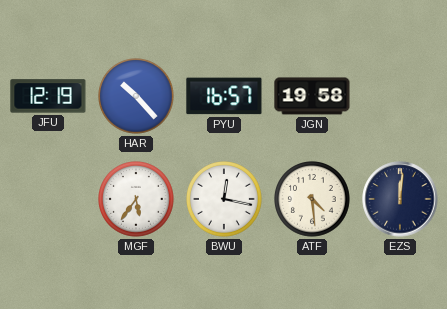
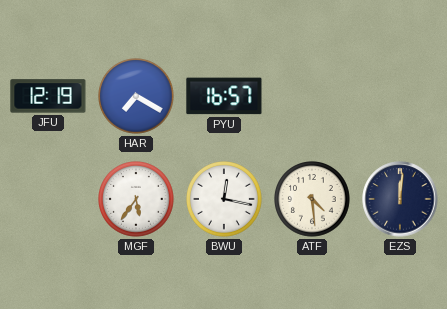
HAR: 10:23 -> 7:20
JGN: 19:58 -> none
